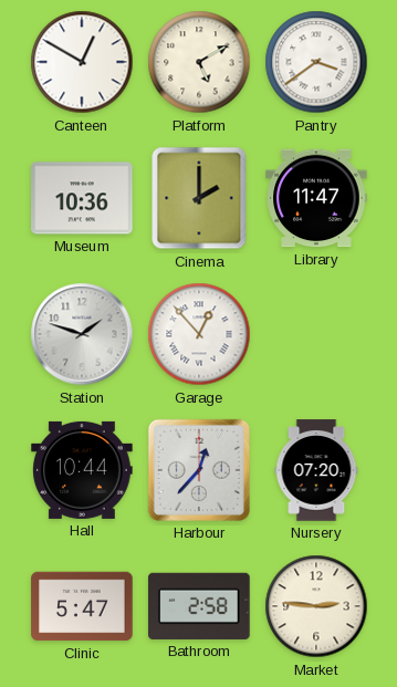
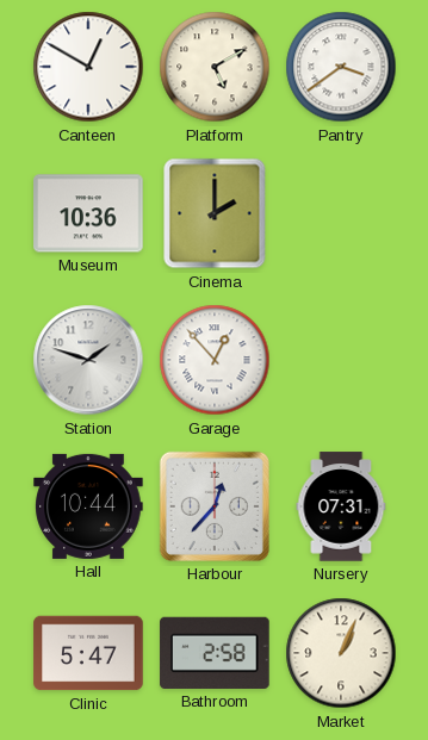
Library: 11:47 -> none
Nursery: 07:20 -> 07:31
Market: 2:46 -> 1:04
